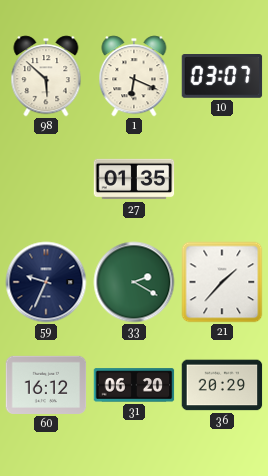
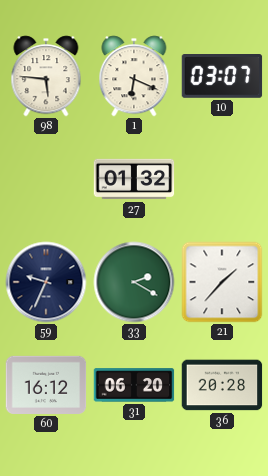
98: 5:52 -> 5:46
27: 01:35 -> 01:32
36: 20:29 -> 20:28
